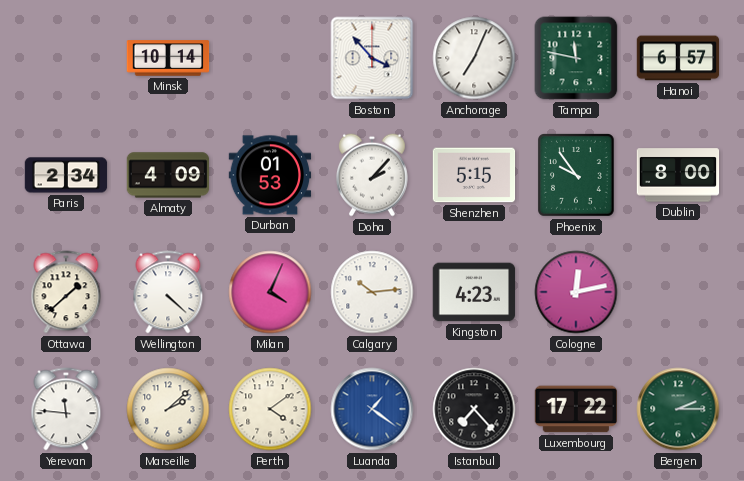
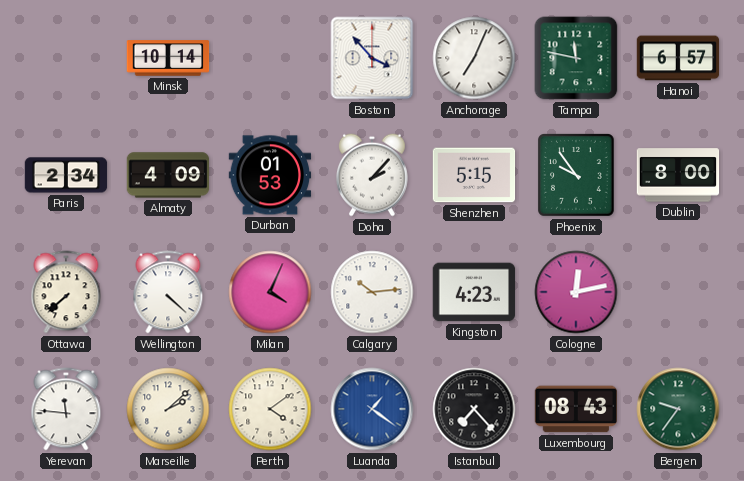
Ottawa: 1:38 -> 7:38
Luxembourg: 17:22 -> 08:43
Bergen: 2:15 -> 9:36
